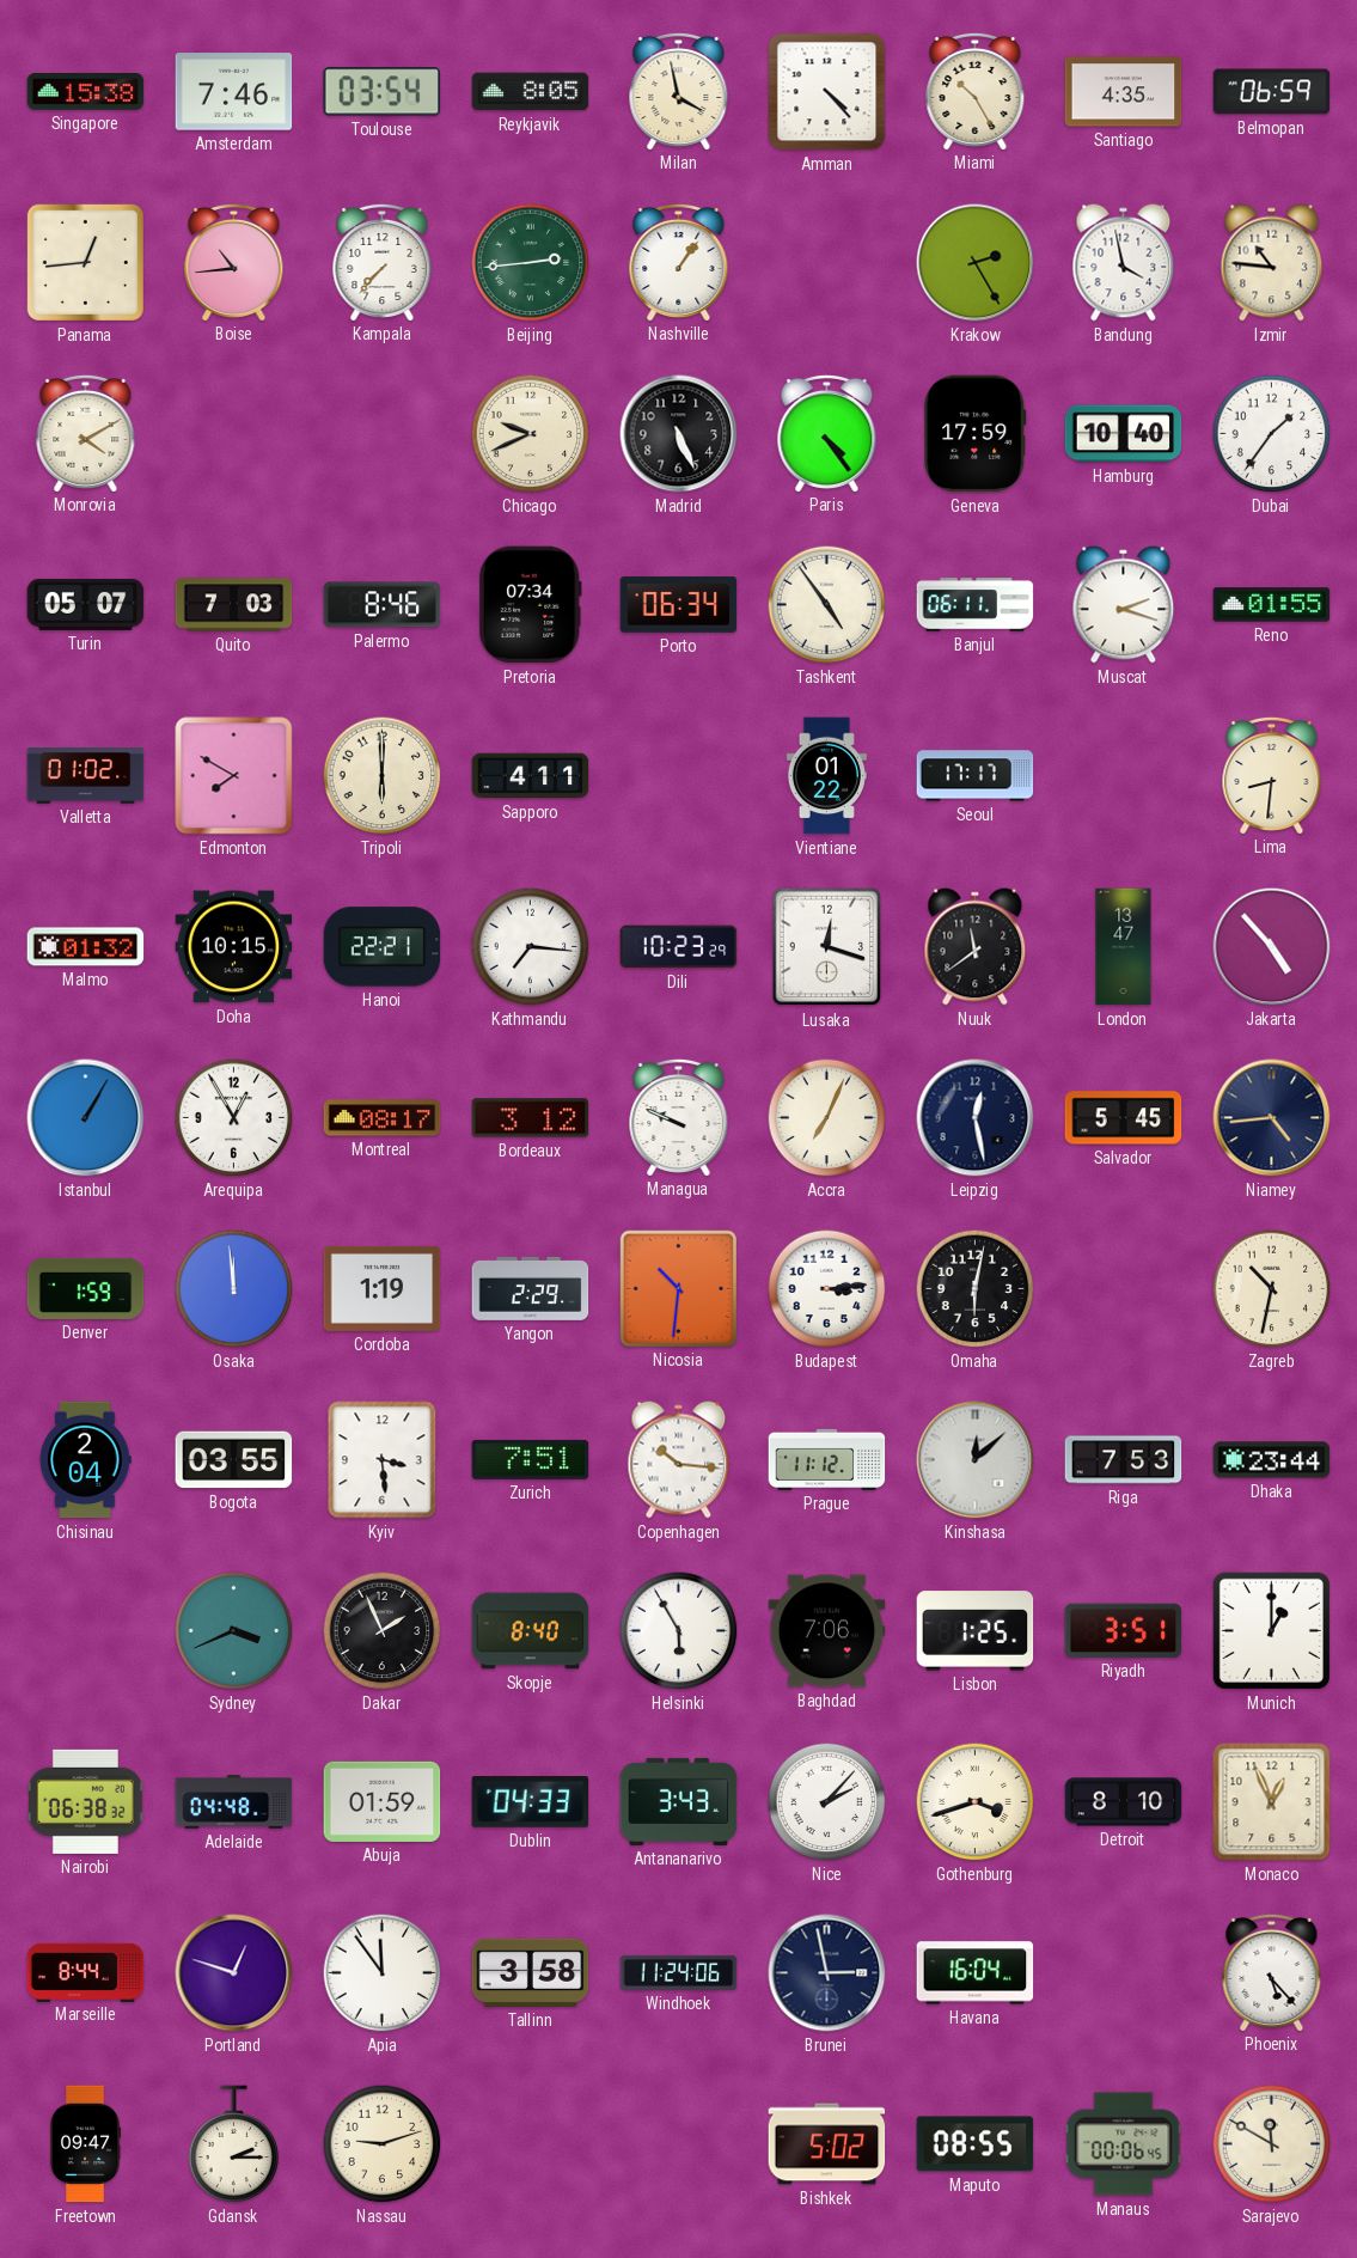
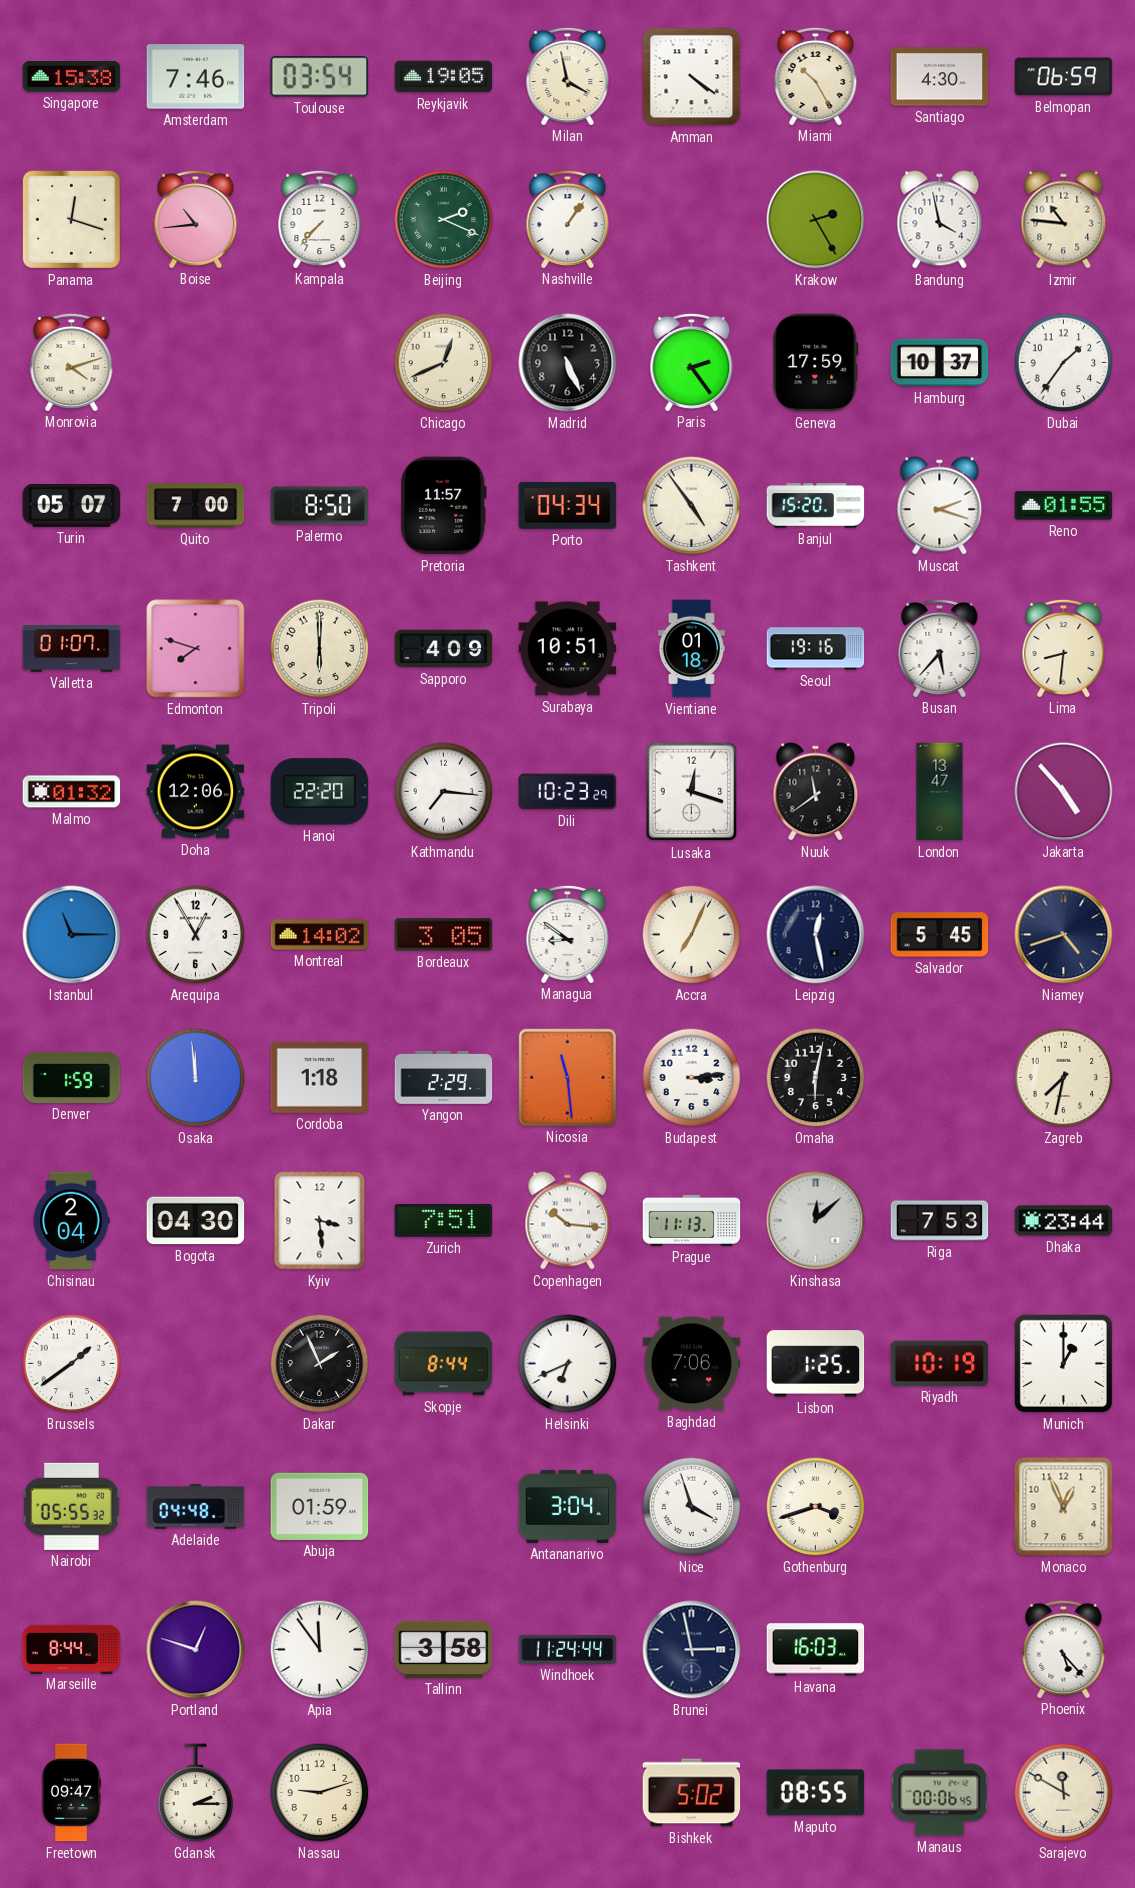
Reykjavik: 8:05 -> 19:05
Amman: 4:23 -> 4:21
Santiago: 4:35 -> 4:30
Panama: 12:44 -> 12:18
Beijing: 2:44 -> 2:19
Monrovia: 4:10 -> 4:12
Chicago: 9:41 -> 12:41
Paris: 4:24 -> 2:24
Hamburg: 10:40 -> 10:37
Quito: 7:03 -> 7:00
Palermo: 8:46 -> 8:50
Pretoria: 07:34 -> 11:57
Porto: 06:34 -> 04:34
Banjul: 06:11 -> 15:20
Valletta: 01:02 -> 01:07
Edmonton: 7:50 -> 7:48
Sapporo: 4:11 -> 4:09
Surabaya: none -> 10:51
Vientiane: 01:22 -> 01:18
Seoul: 17:17 -> 19:16
Busan: none -> 5:37
Doha: 10:15 -> 12:06
Hanoi: 22:21 -> 22:20
Istanbul: 1:05 -> 11:15
Montreal: 08:17 -> 14:02
Bordeaux: 3:12 -> 3:05
Managua: 9:49 -> 8:51
Niamey: 4:44 -> 4:42
Cordoba: 1:19 -> 1:18
Nicosia: 10:31 -> 11:29
Zagreb: 10:32 -> 7:32
Bogota: 03:55 -> 04:30
Prague: 11:12 -> 11:13
Brussels: none -> 1:39
Sydney: 3:41 -> none
Skopje: 8:40 -> 8:44
Helsinki: 5:55 -> 6:41
Riyadh: 3:51 -> 10:19
Nairobi: 06:38 -> 05:55
Dublin: 04:33 -> none
Antananarivo: 3:43 -> 3:04
Nice: 2:07 -> 3:57
Detroit: 8:10 -> none
Windhoek: 11:24:06 -> 11:24:44
Havana: 16:04 -> 16:03
